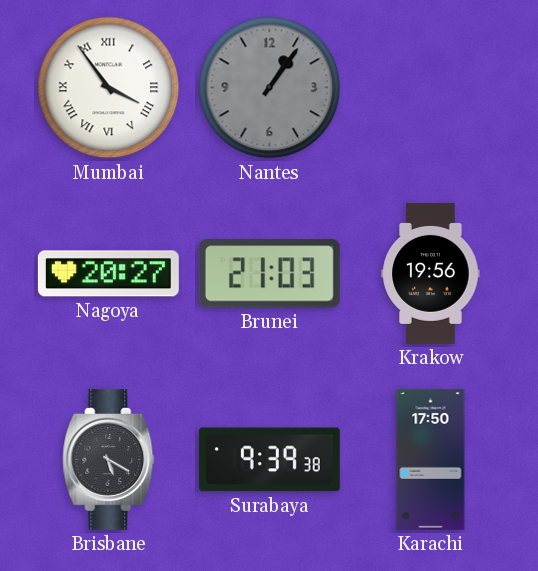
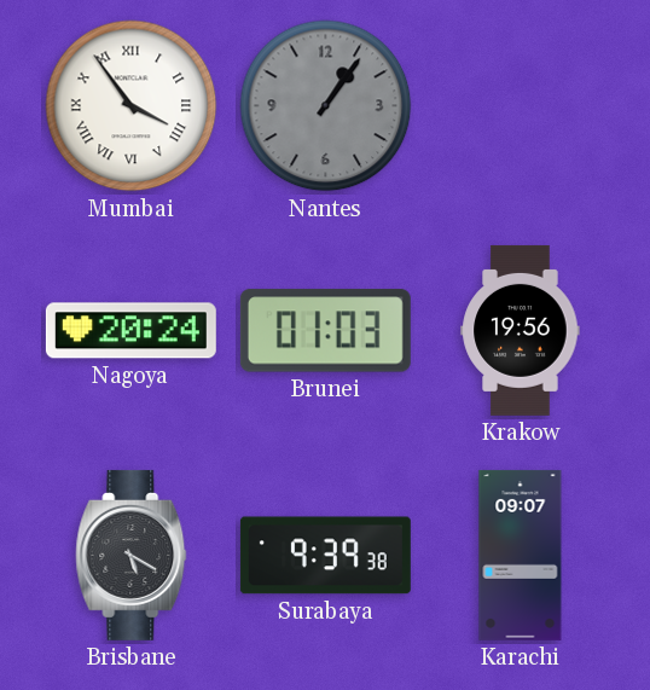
Nagoya: 20:27 -> 20:24
Brunei: 21:03 -> 01:03
Karachi: 17:50 -> 09:07
